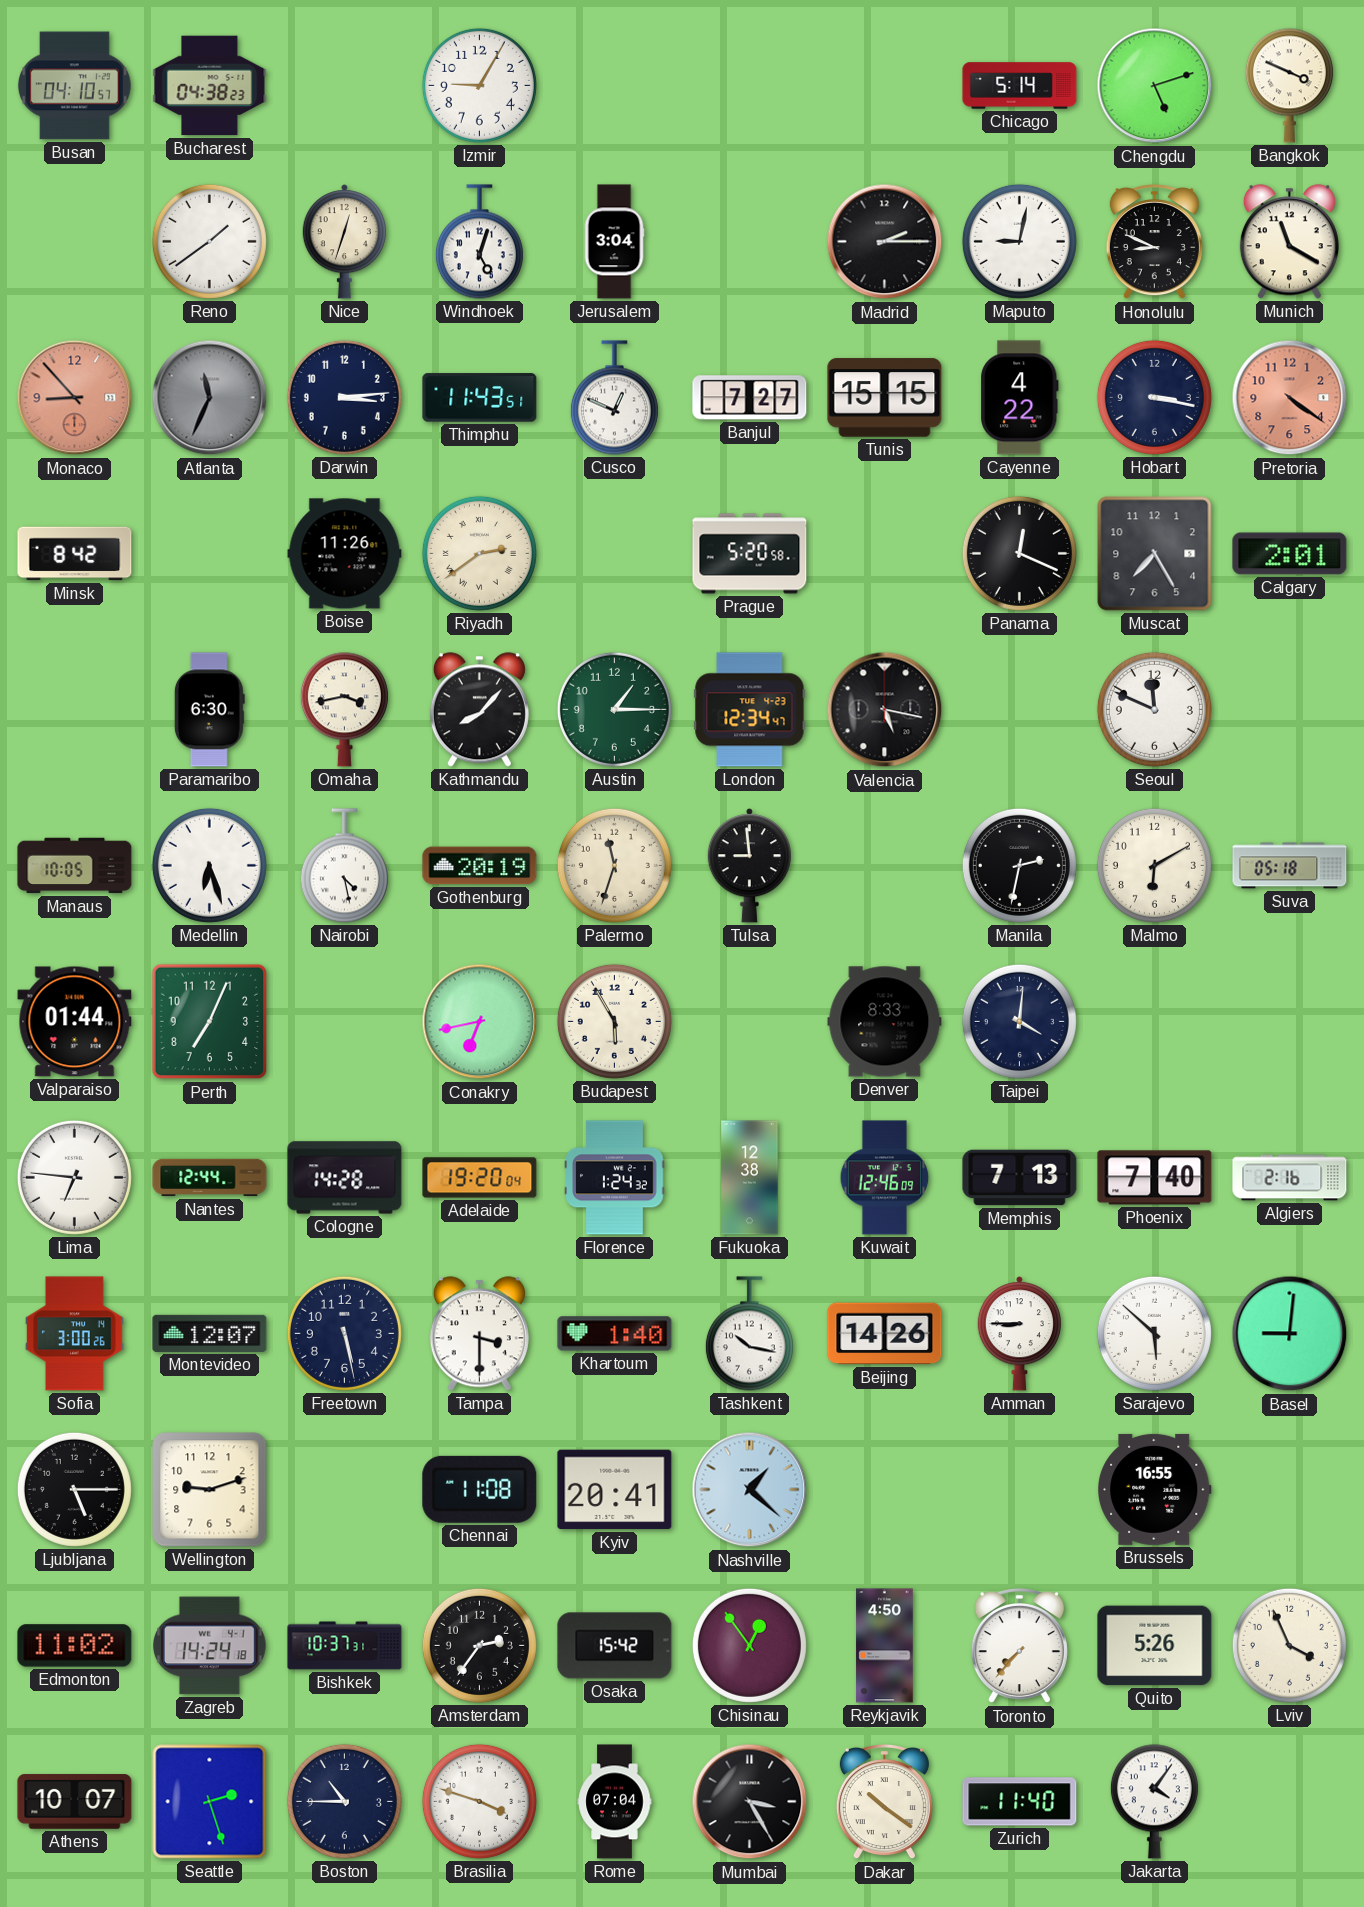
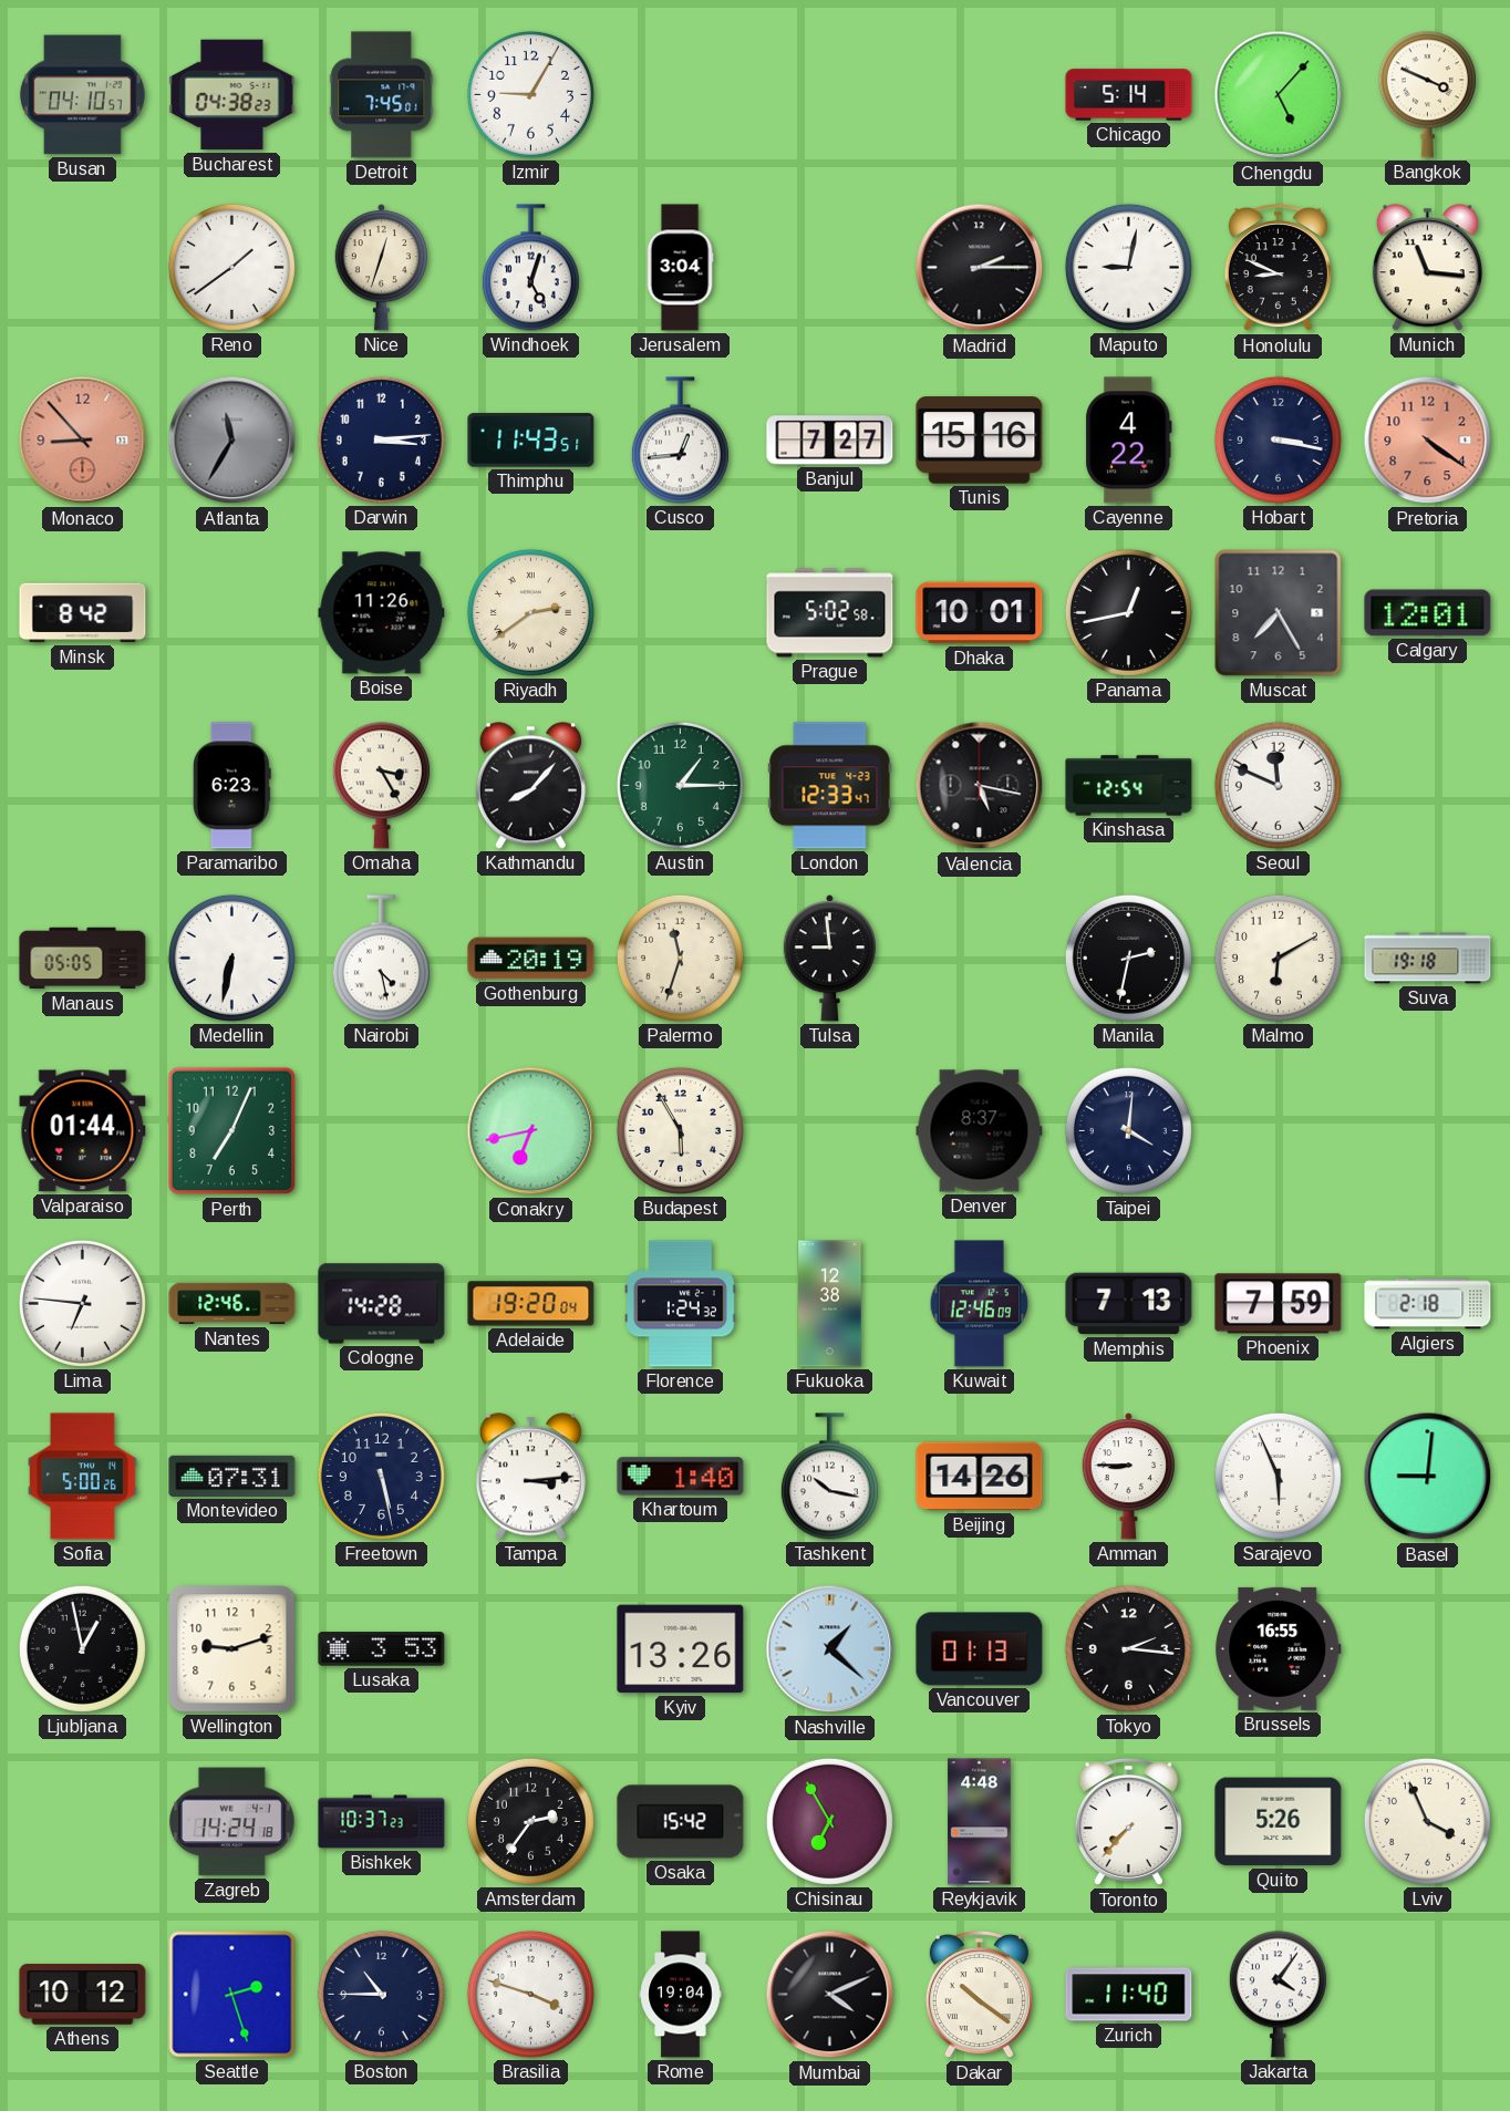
Detroit: none -> 7:45
Chengdu: 5:12 -> 5:07
Munich: 11:20 -> 11:16
Atlanta: 11:34 -> 11:35
Cusco: 12:49 -> 12:44
Tunis: 15:15 -> 15:16
Prague: 5:20 -> 5:02
Dhaka: none -> 10:01
Panama: 12:19 -> 12:43
Calgary: 2:01 -> 12:01
Paramaribo: 6:30 -> 6:23
Omaha: 3:43 -> 3:25
London: 12:34 -> 12:33
Kinshasa: none -> 12:54
Manaus: 10:05 -> 05:05
Medellin: 6:27 -> 6:32
Suva: 05:18 -> 19:18
Denver: 8:33 -> 8:37
Nantes: 12:44 -> 12:46
Phoenix: 7:40 -> 7:59
Algiers: 2:16 -> 2:18
Sofia: 3:00 -> 5:00
Montevideo: 12:07 -> 07:31
Tampa: 3:30 -> 3:14
Sarajevo: 5:52 -> 5:56
Ljubljana: 5:15 -> 12:58
Lusaka: none -> 3:53
Chennai: 11:08 -> none
Kyiv: 20:41 -> 13:26
Vancouver: none -> 01:13
Tokyo: none -> 2:16
Edmonton: 11:02 -> none
Bishkek: 10:37:31 -> 10:37:23
Chisinau: 12:54 -> 6:55
Reykjavik: 4:50 -> 4:48
Athens: 10:07 -> 10:12
Rome: 07:04 -> 19:04
Mumbai: 3:25 -> 4:11
